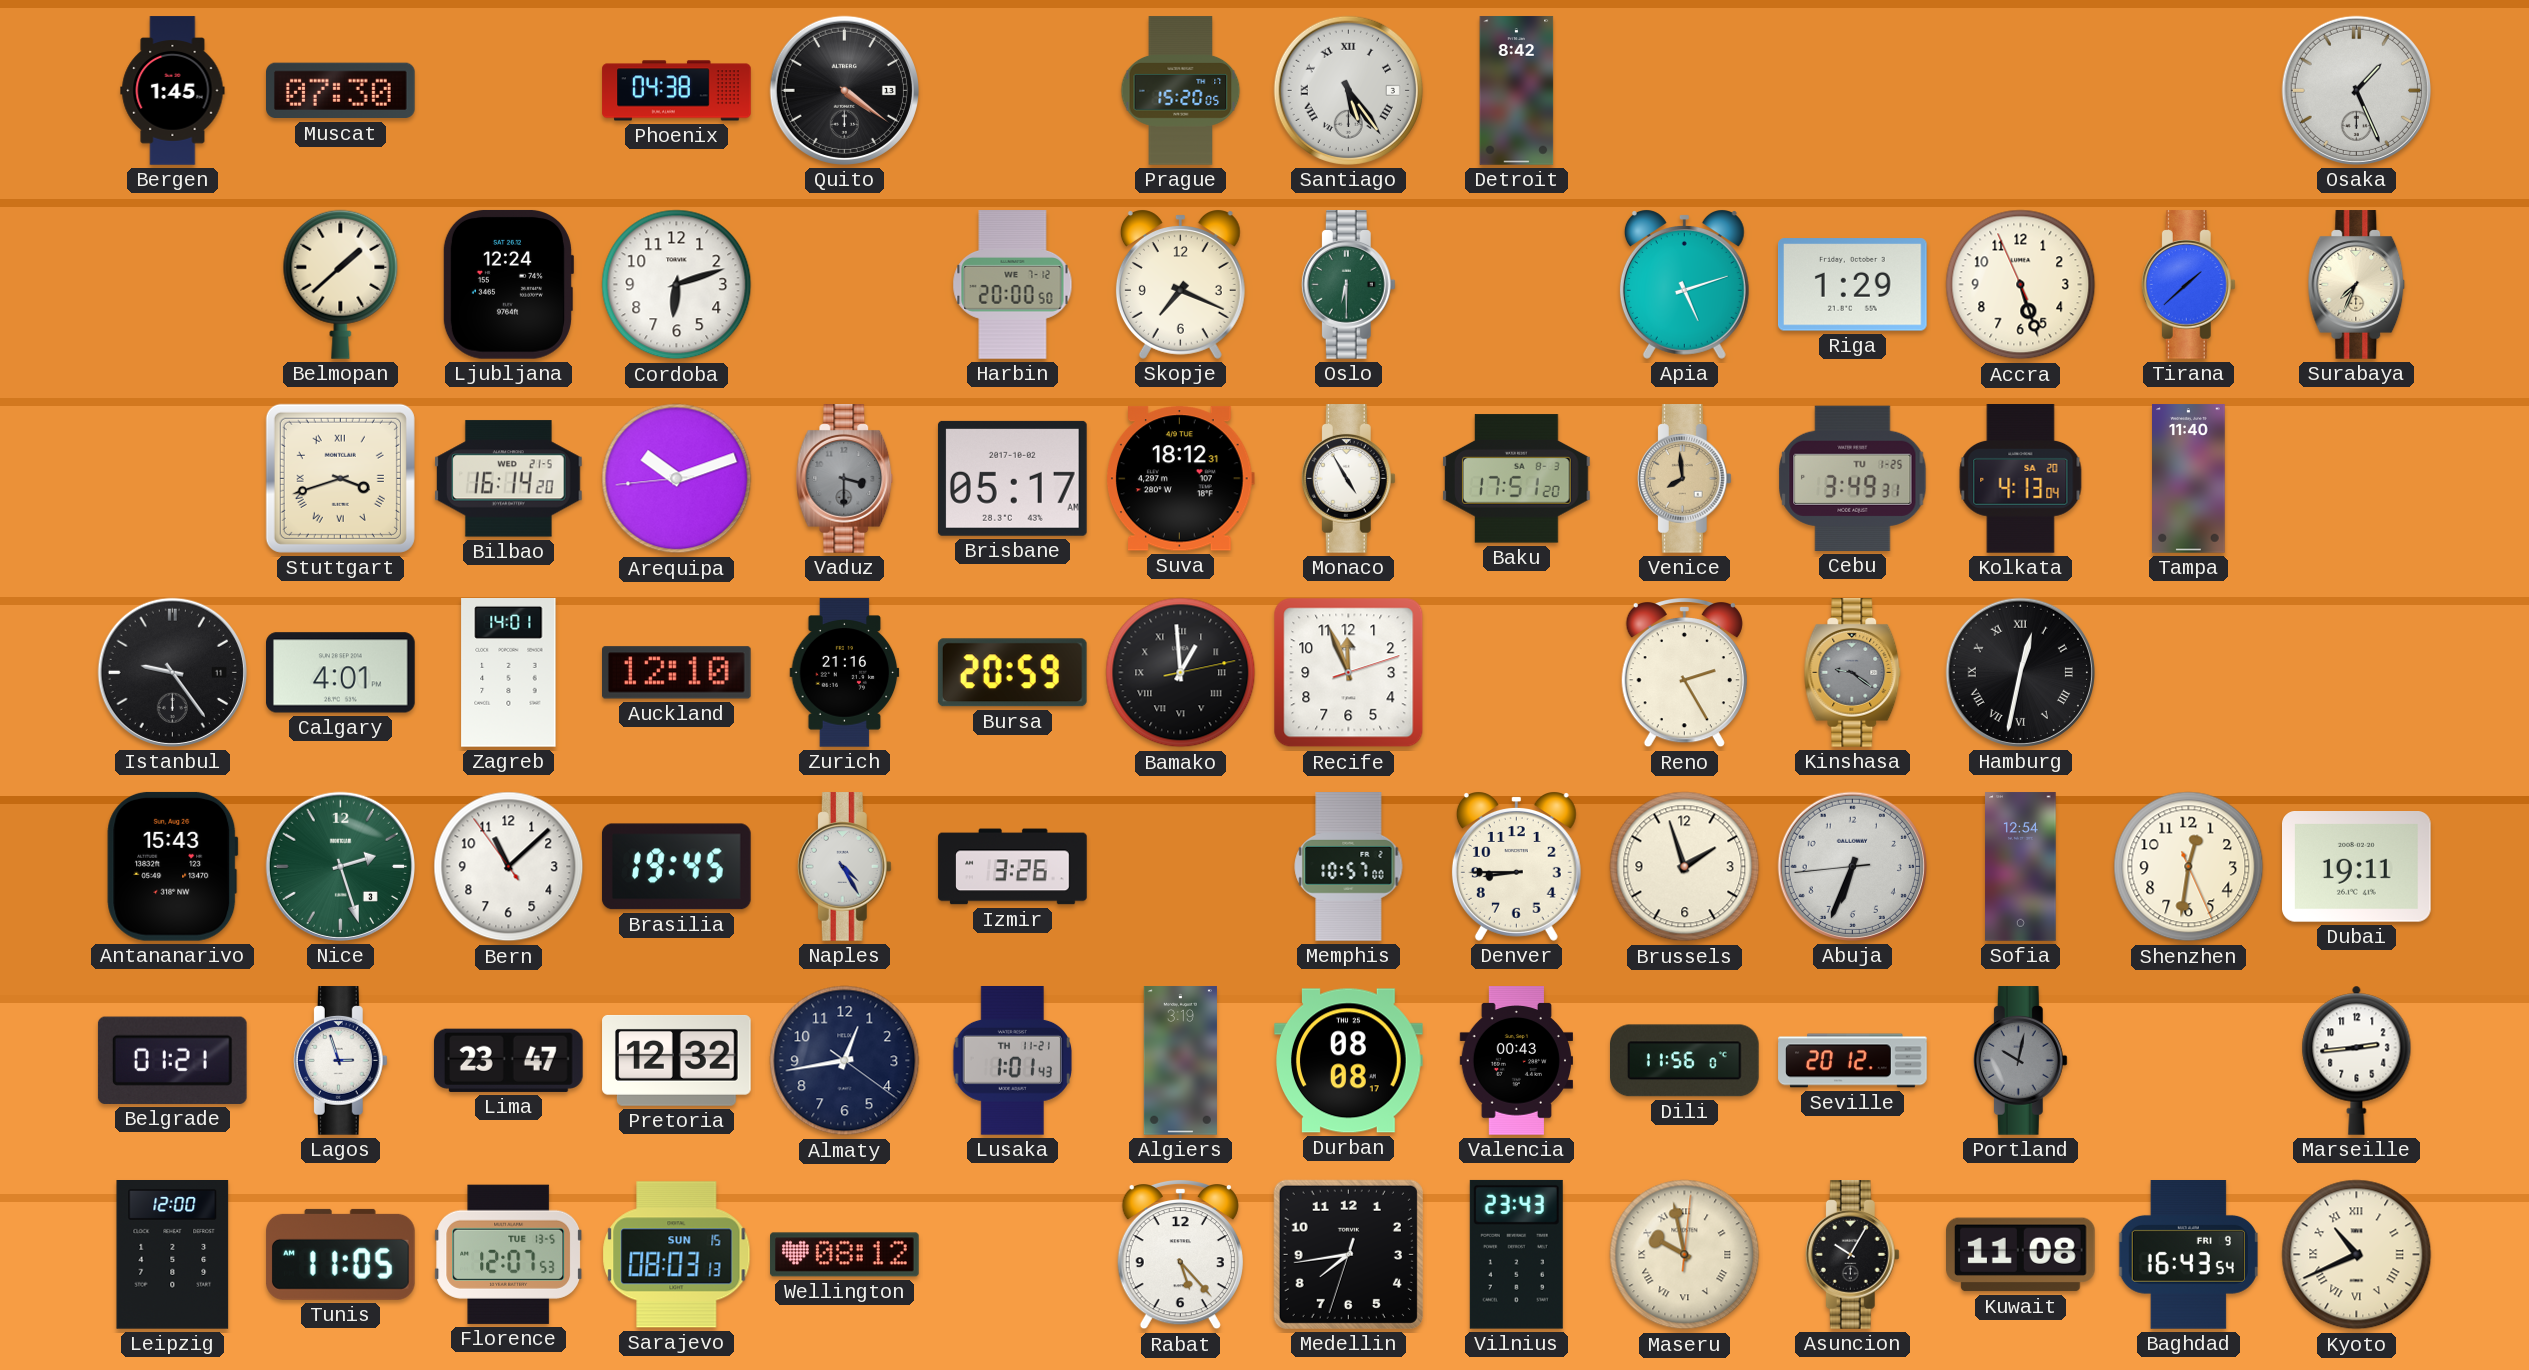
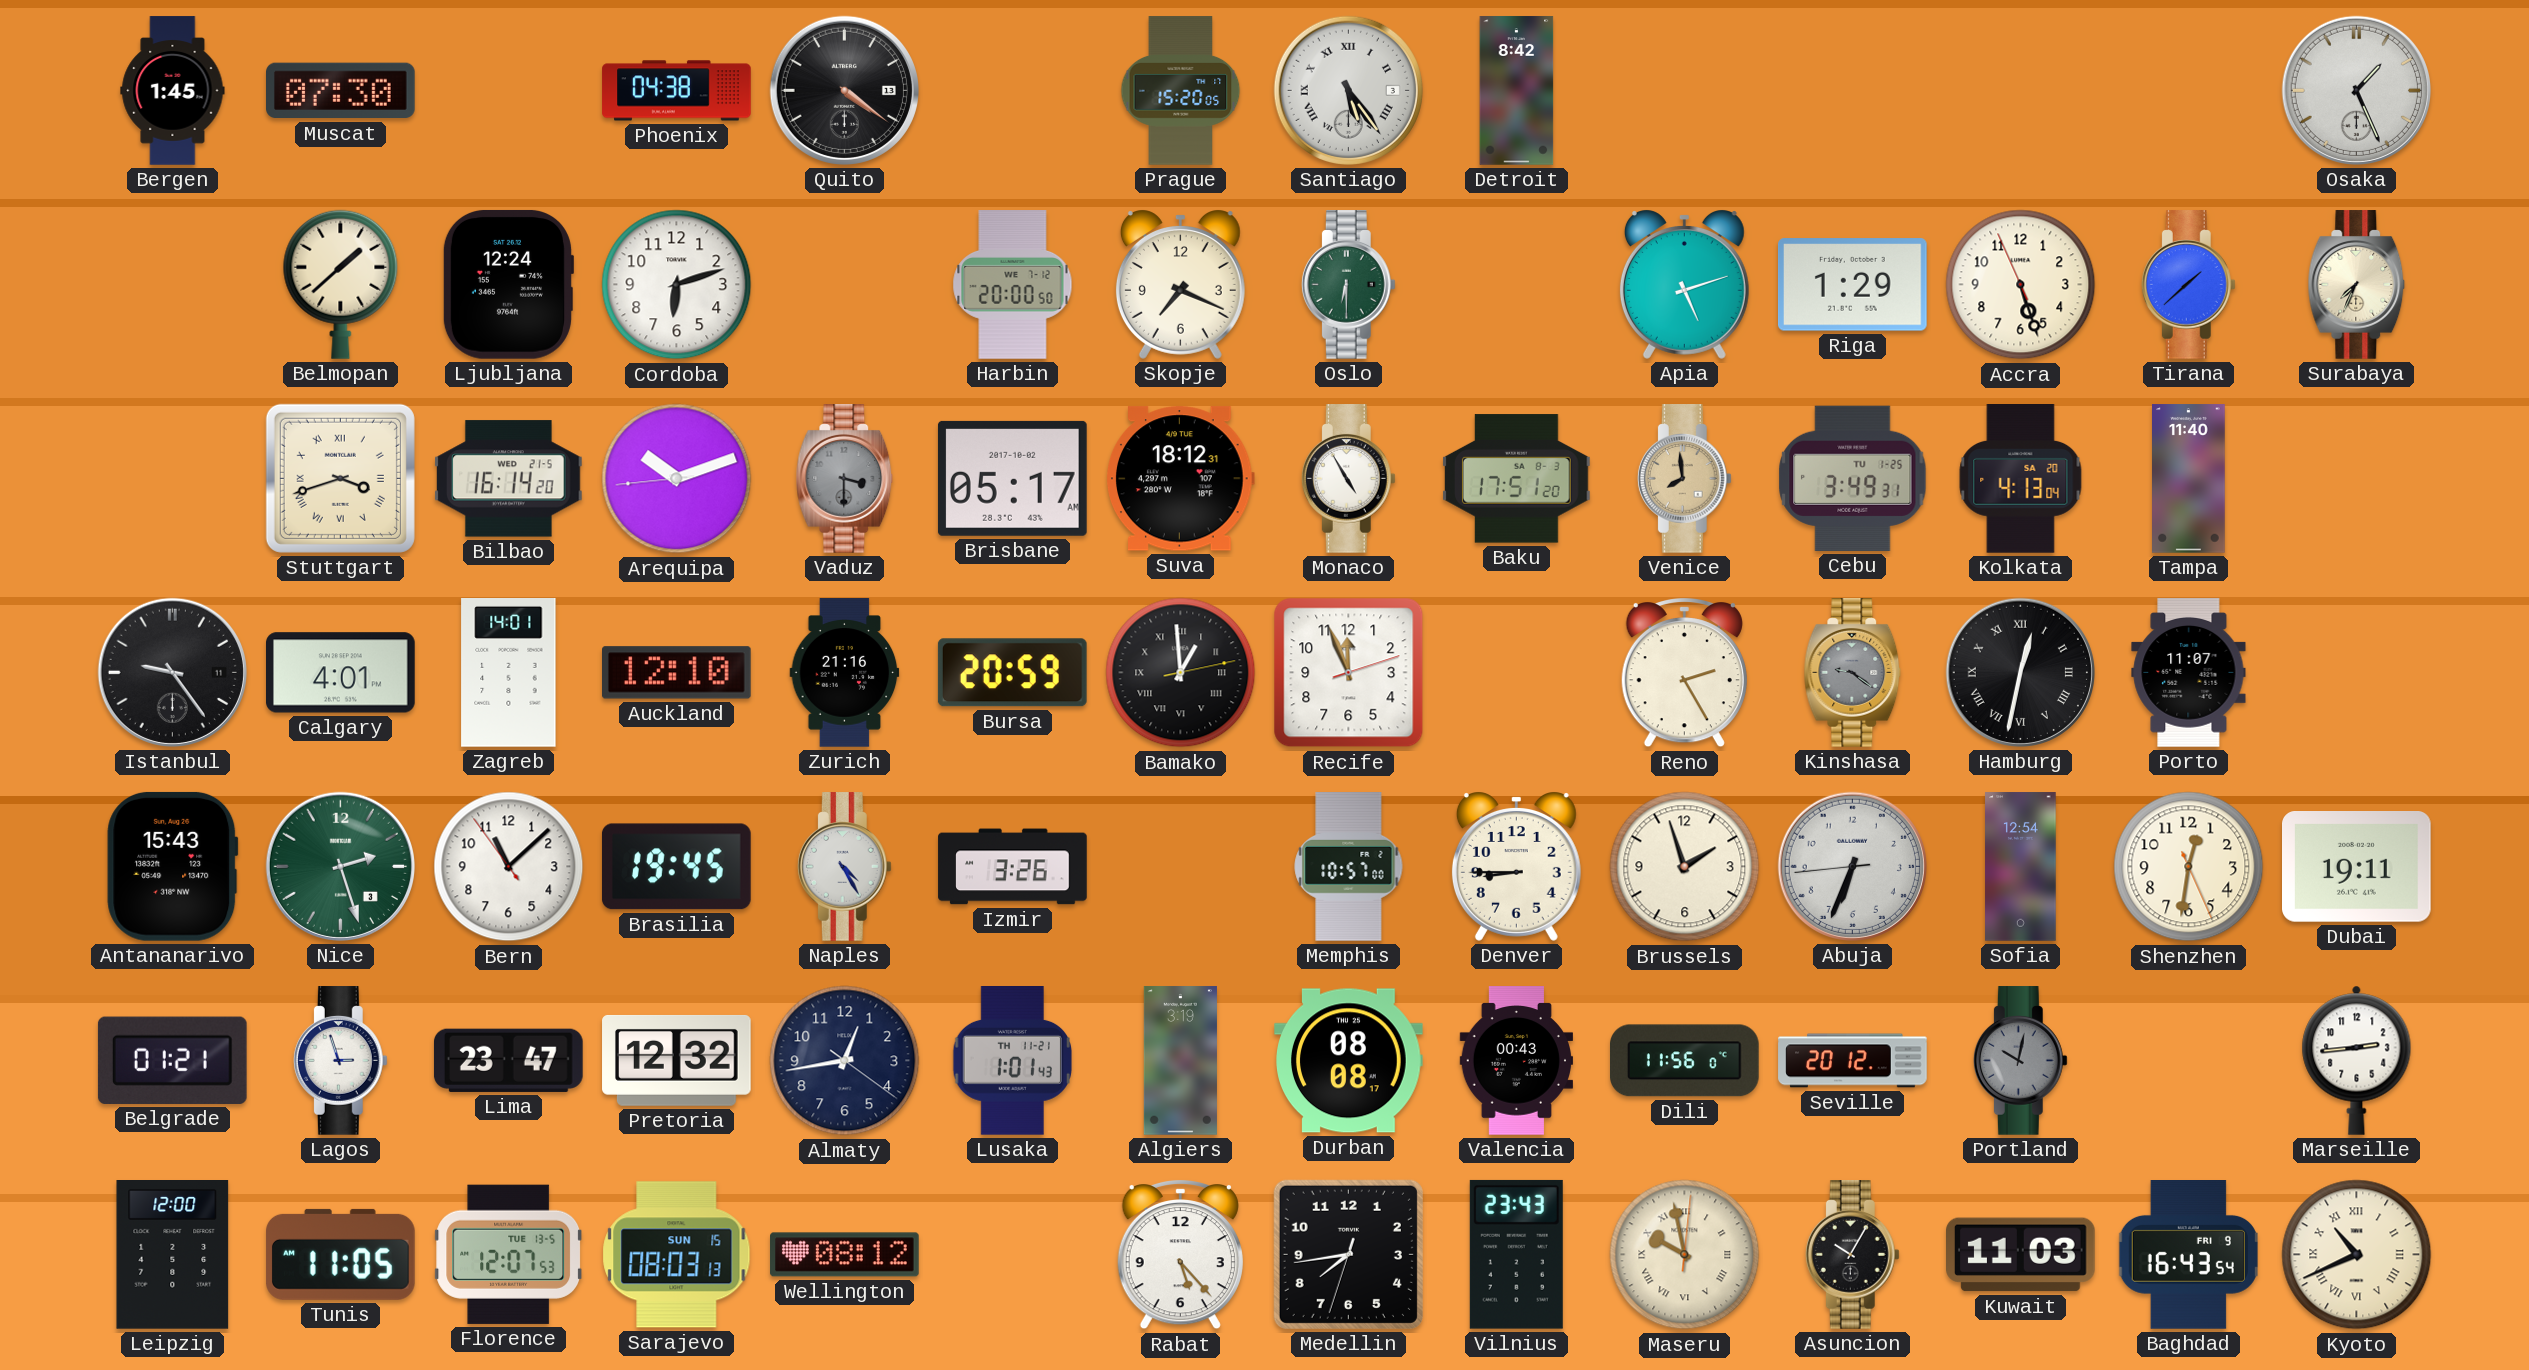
Porto: none -> 11:07
Kuwait: 11:08 -> 11:03
